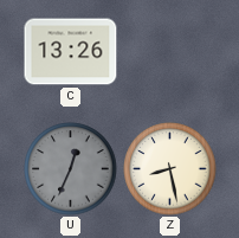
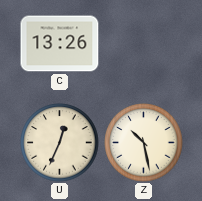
U dial: grey -> cream
Z: 8:28 -> 10:28
